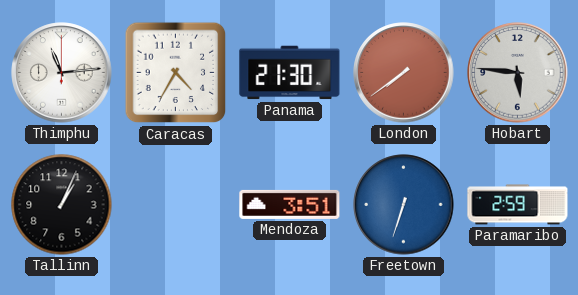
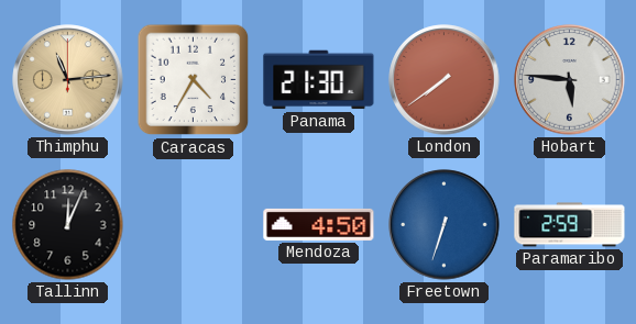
Thimphu dial: white -> champagne
Tallinn: 1:04 -> 12:04
Mendoza: 3:51 -> 4:50
